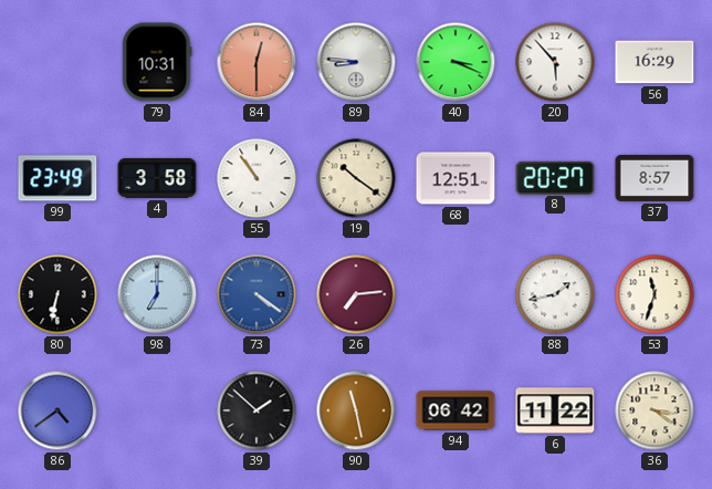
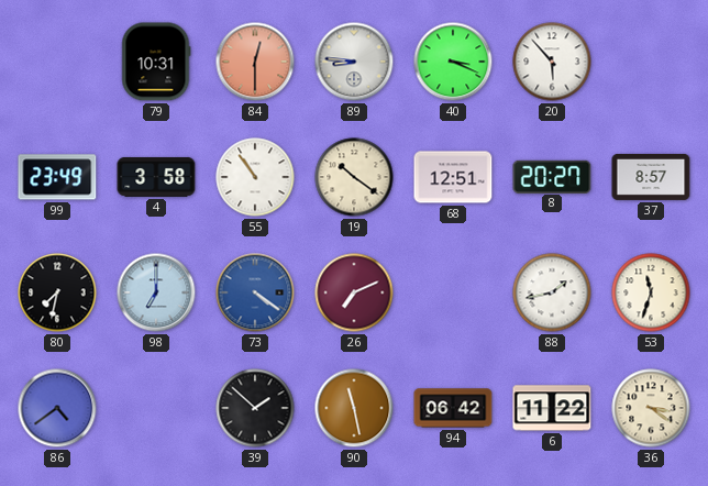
56: 16:29 -> none
80: 6:32 -> 7:32
26: 7:14 -> 7:11
